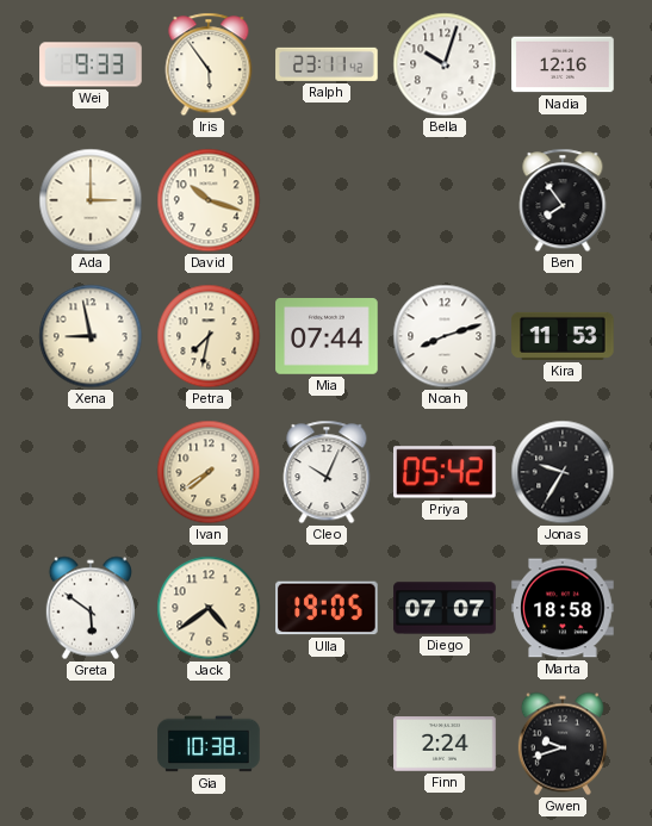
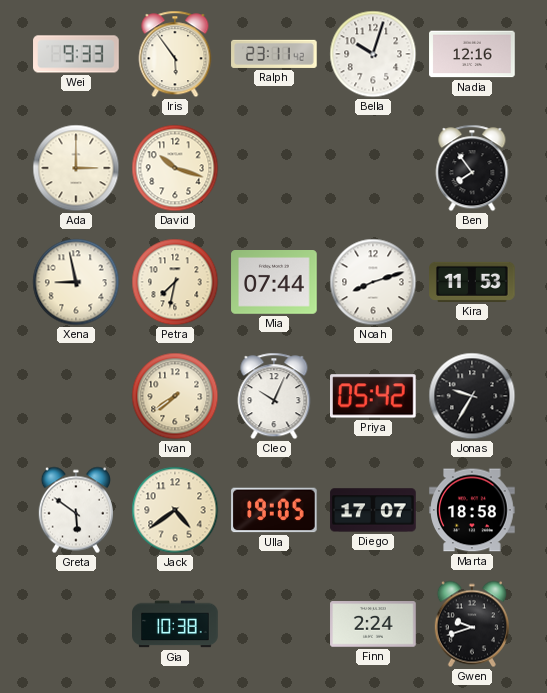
Diego: 07:07 -> 17:07
